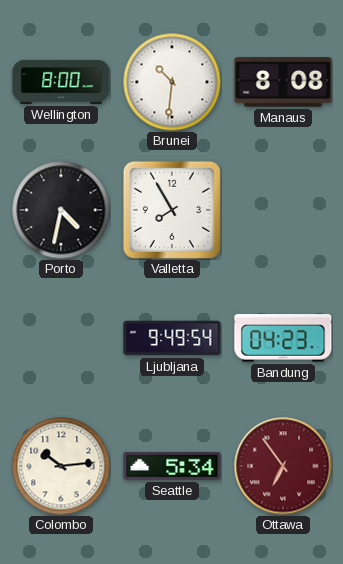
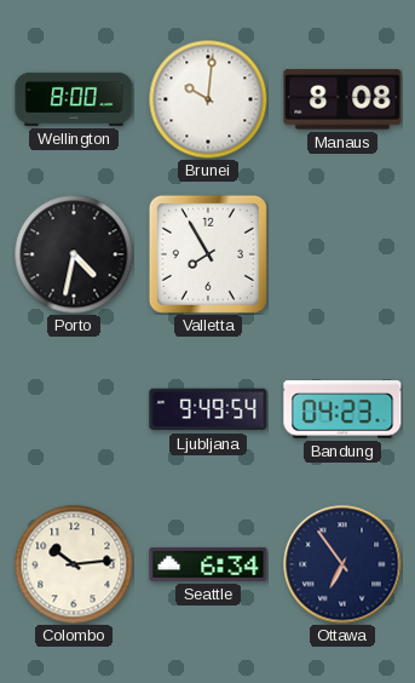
Brunei: 10:31 -> 10:01
Seattle: 5:34 -> 6:34
Ottawa dial: burgundy -> navy
